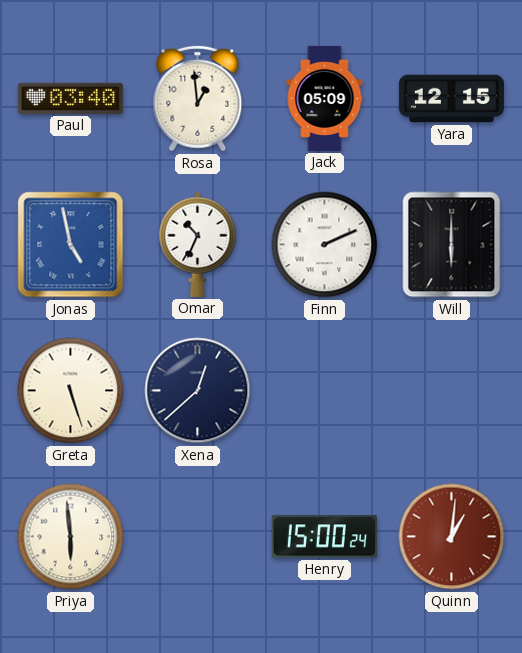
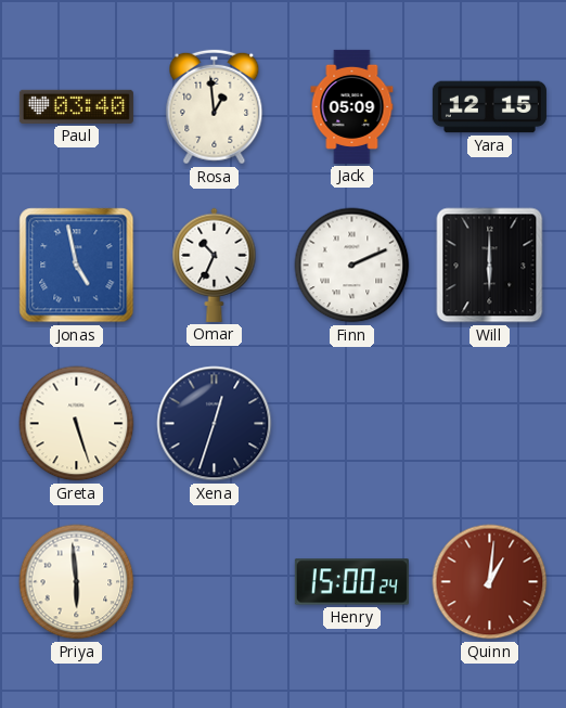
Xena: 12:38 -> 12:33
